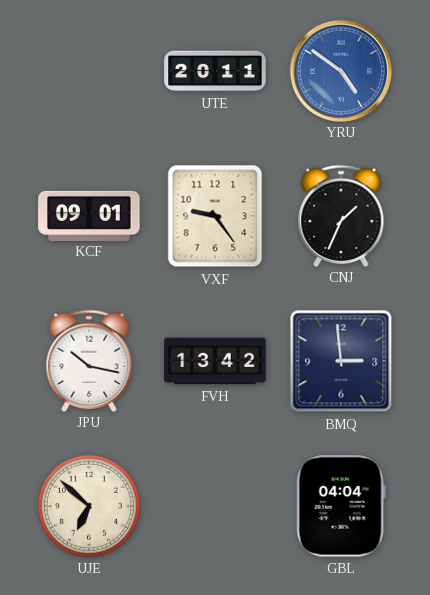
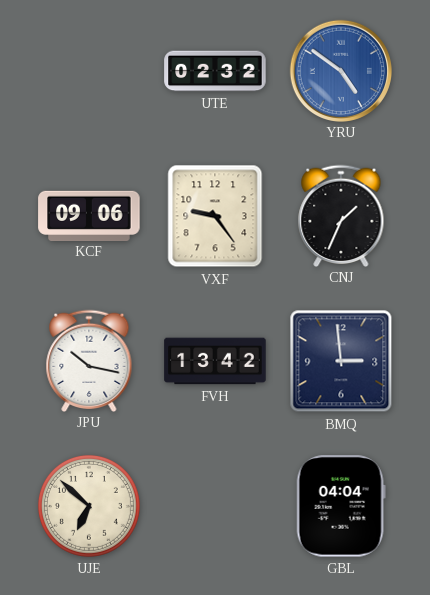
UTE: 20:11 -> 02:32
KCF: 09:01 -> 09:06
